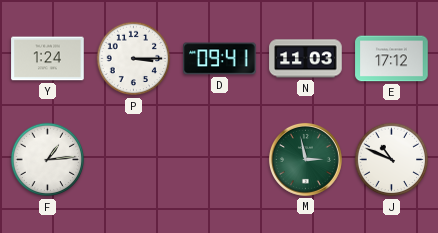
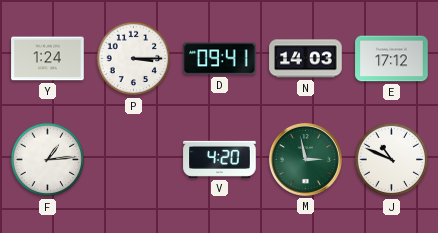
N: 11:03 -> 14:03
V: none -> 4:20
